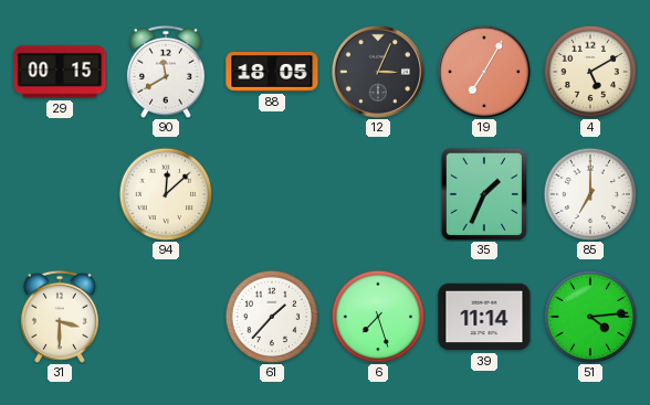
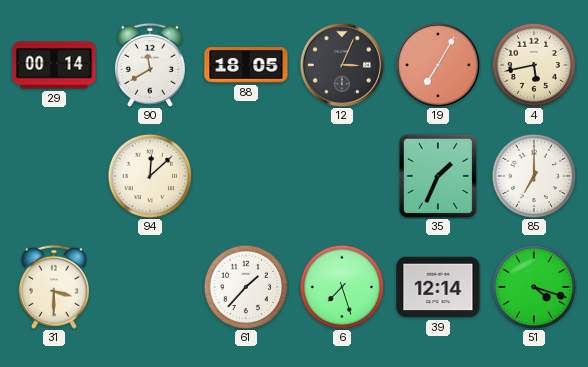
29: 00:15 -> 00:14
4: 5:10 -> 5:43
39: 11:14 -> 12:14
51: 4:14 -> 4:18
